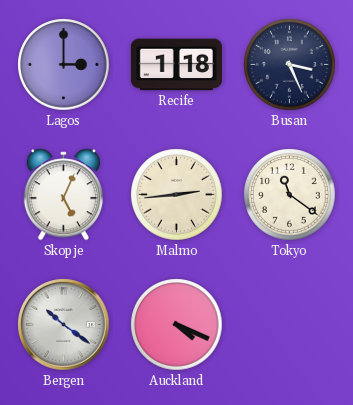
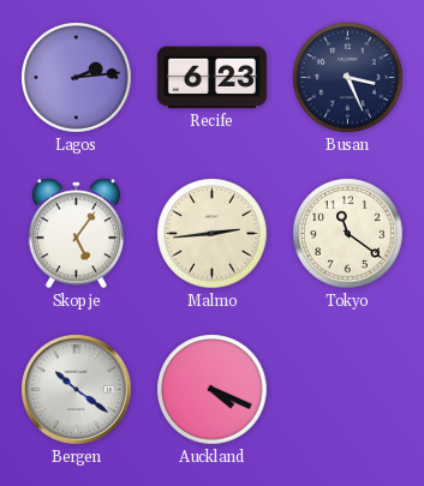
Lagos: 3:00 -> 2:14
Recife: 1:18 -> 6:23
Skopje: 5:04 -> 5:06
